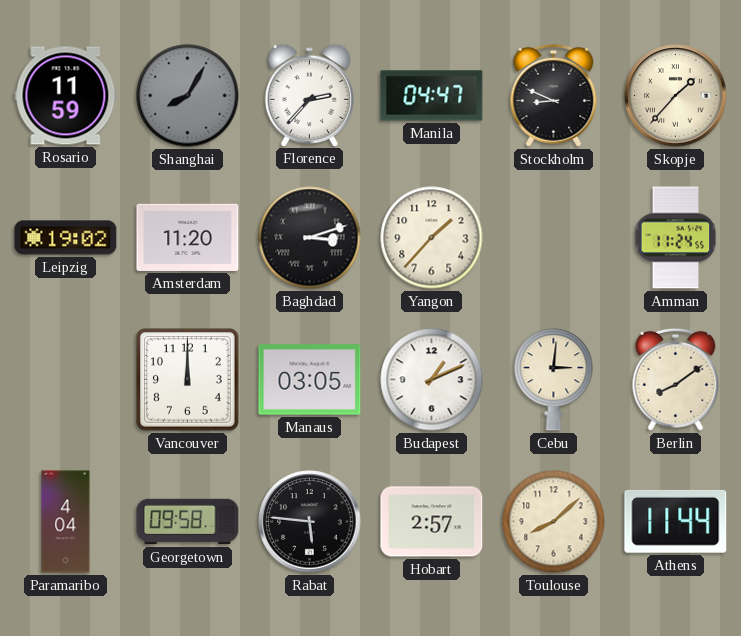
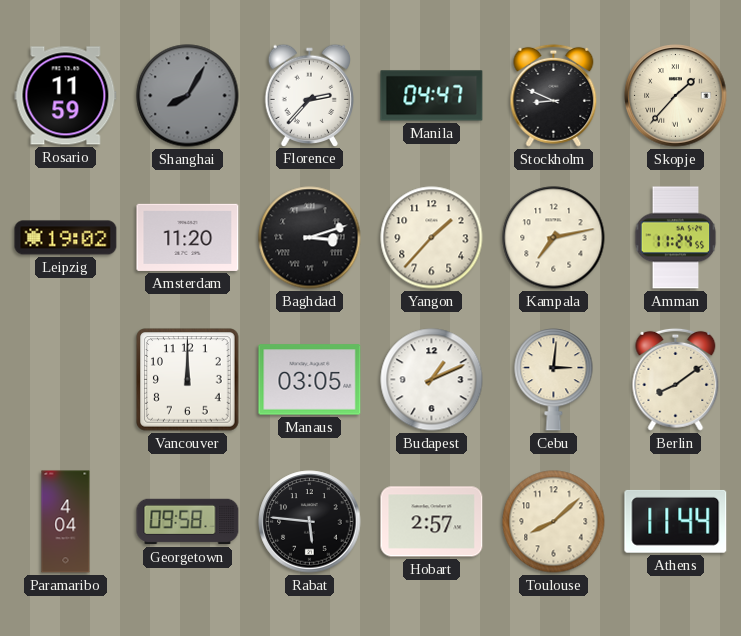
Kampala: none -> 7:13
